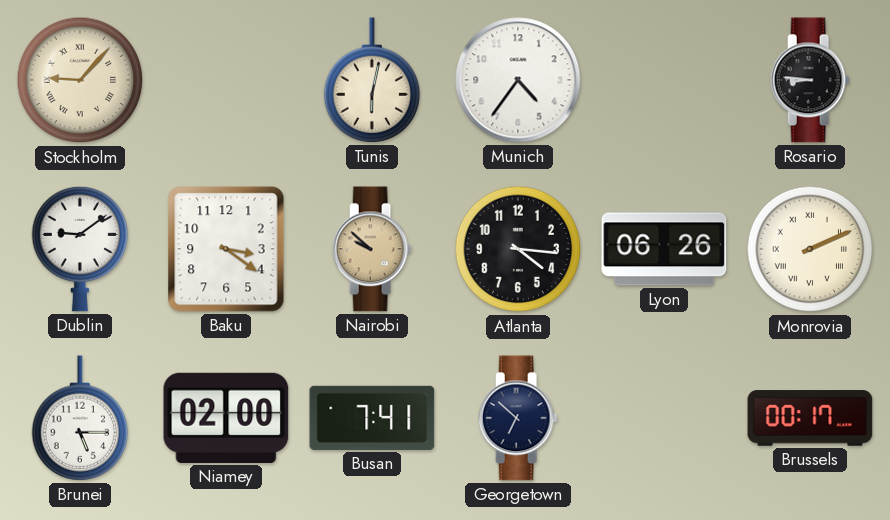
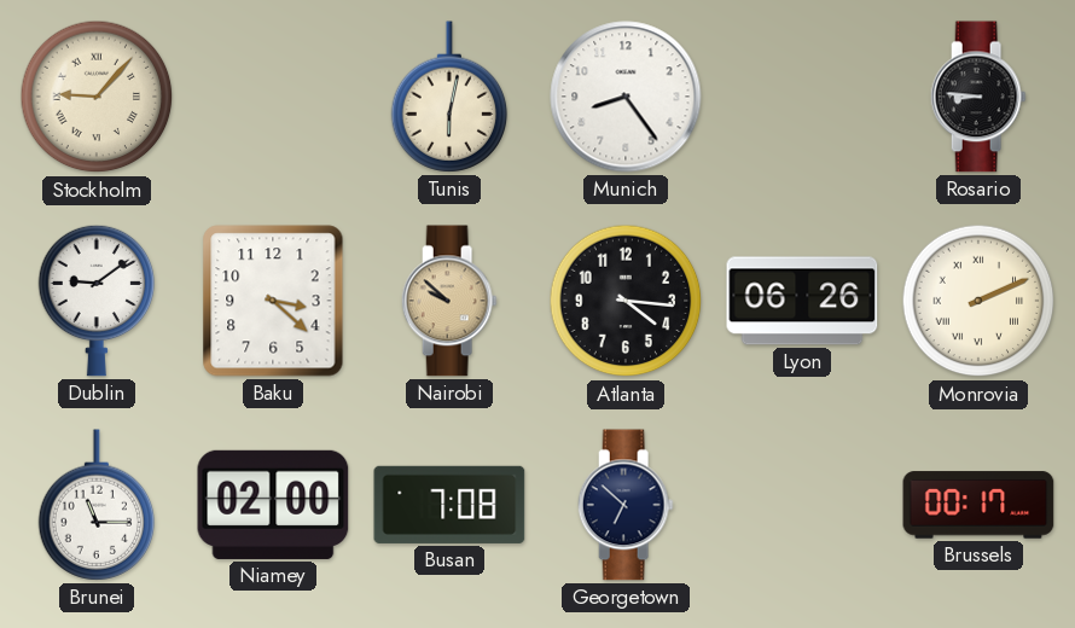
Munich: 4:36 -> 8:24
Baku: 3:21 -> 3:22
Brunei: 5:15 -> 11:15
Busan: 7:41 -> 7:08
